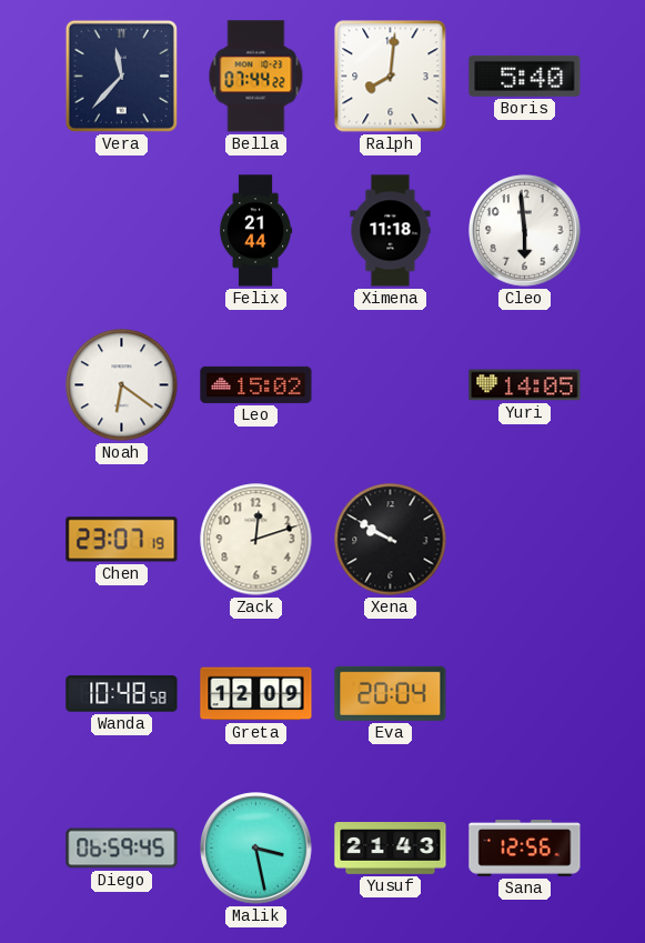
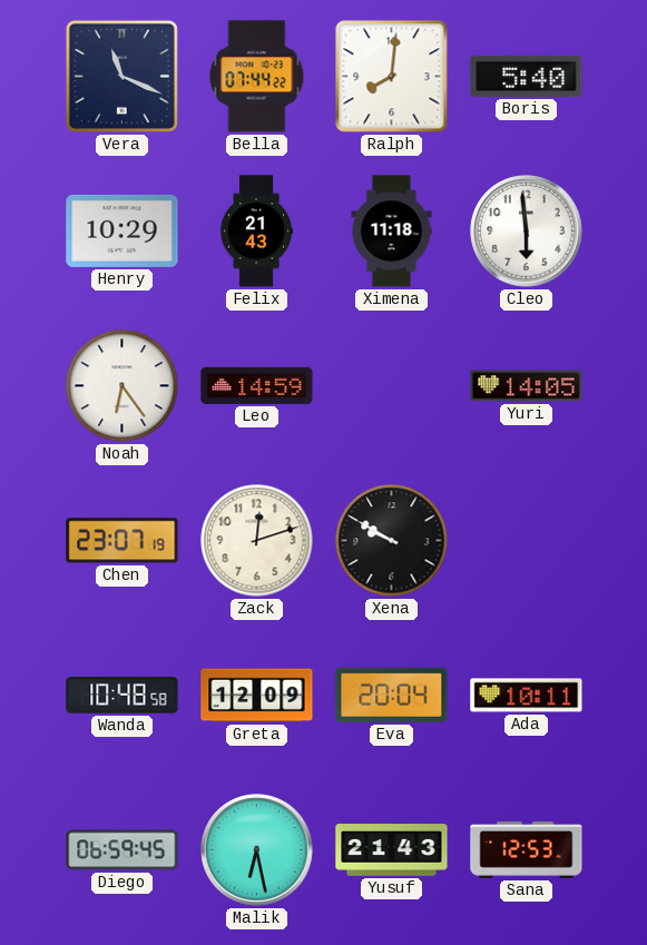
Vera: 11:37 -> 11:19
Henry: none -> 10:29
Felix: 21:44 -> 21:43
Noah: 6:21 -> 6:24
Leo: 15:02 -> 14:59
Ada: none -> 10:11
Malik: 3:28 -> 6:28
Sana: 12:56 -> 12:53
